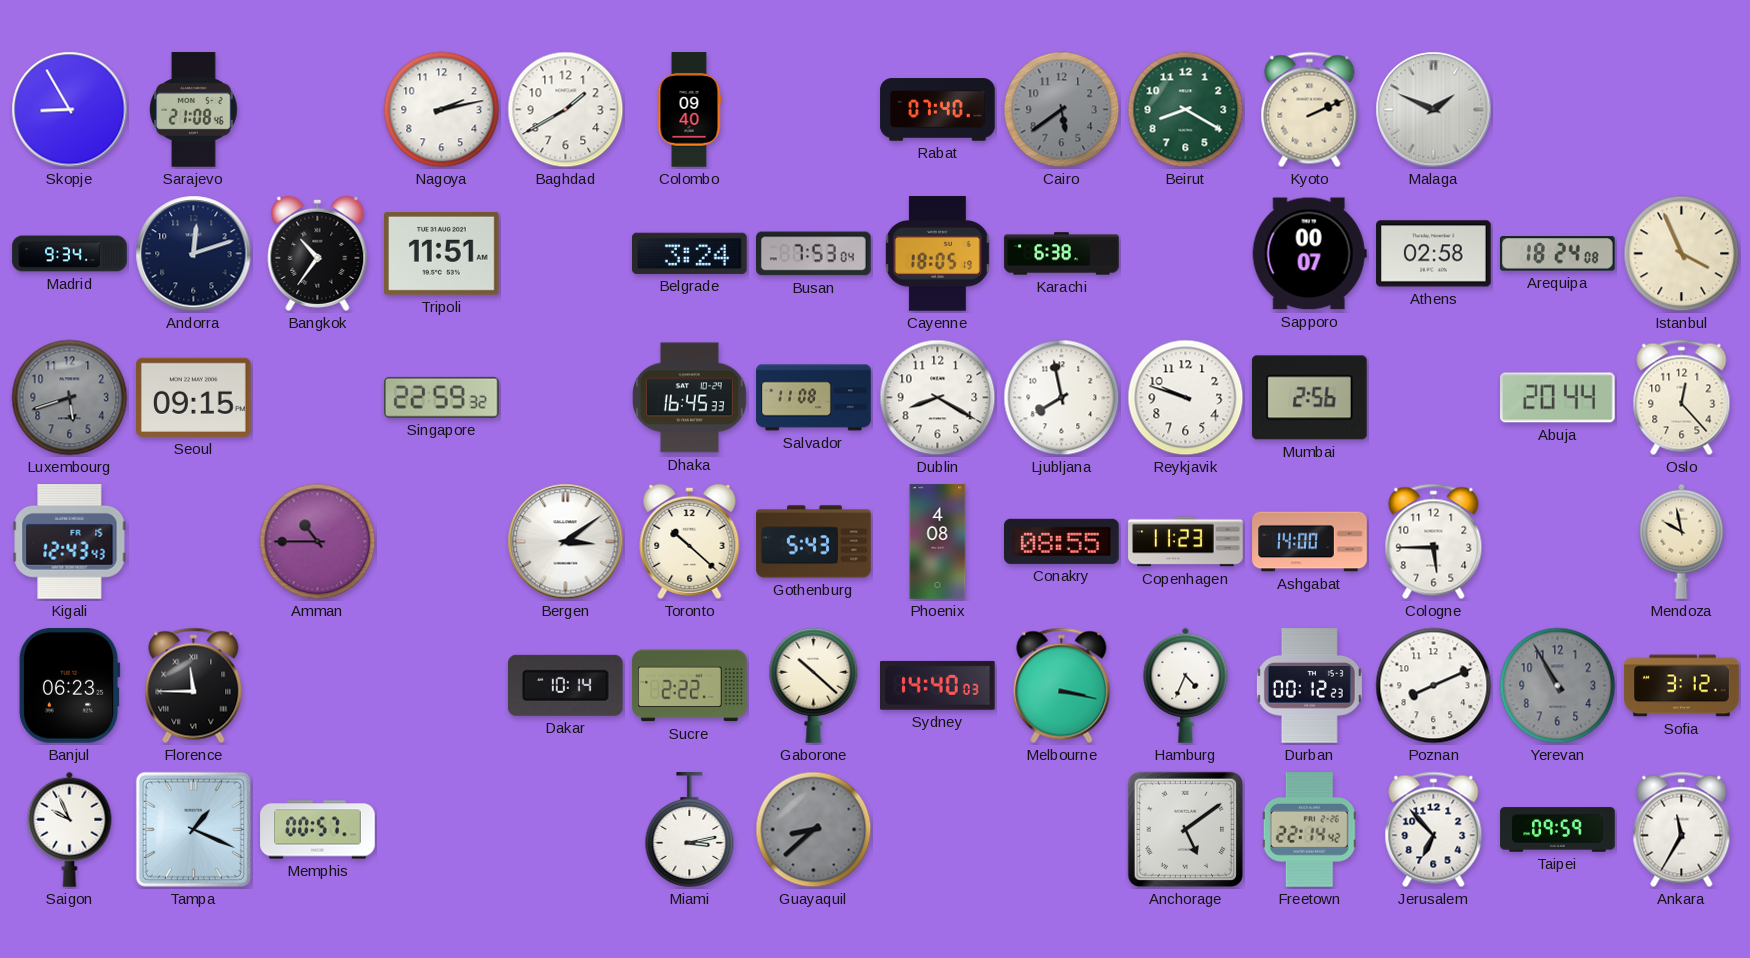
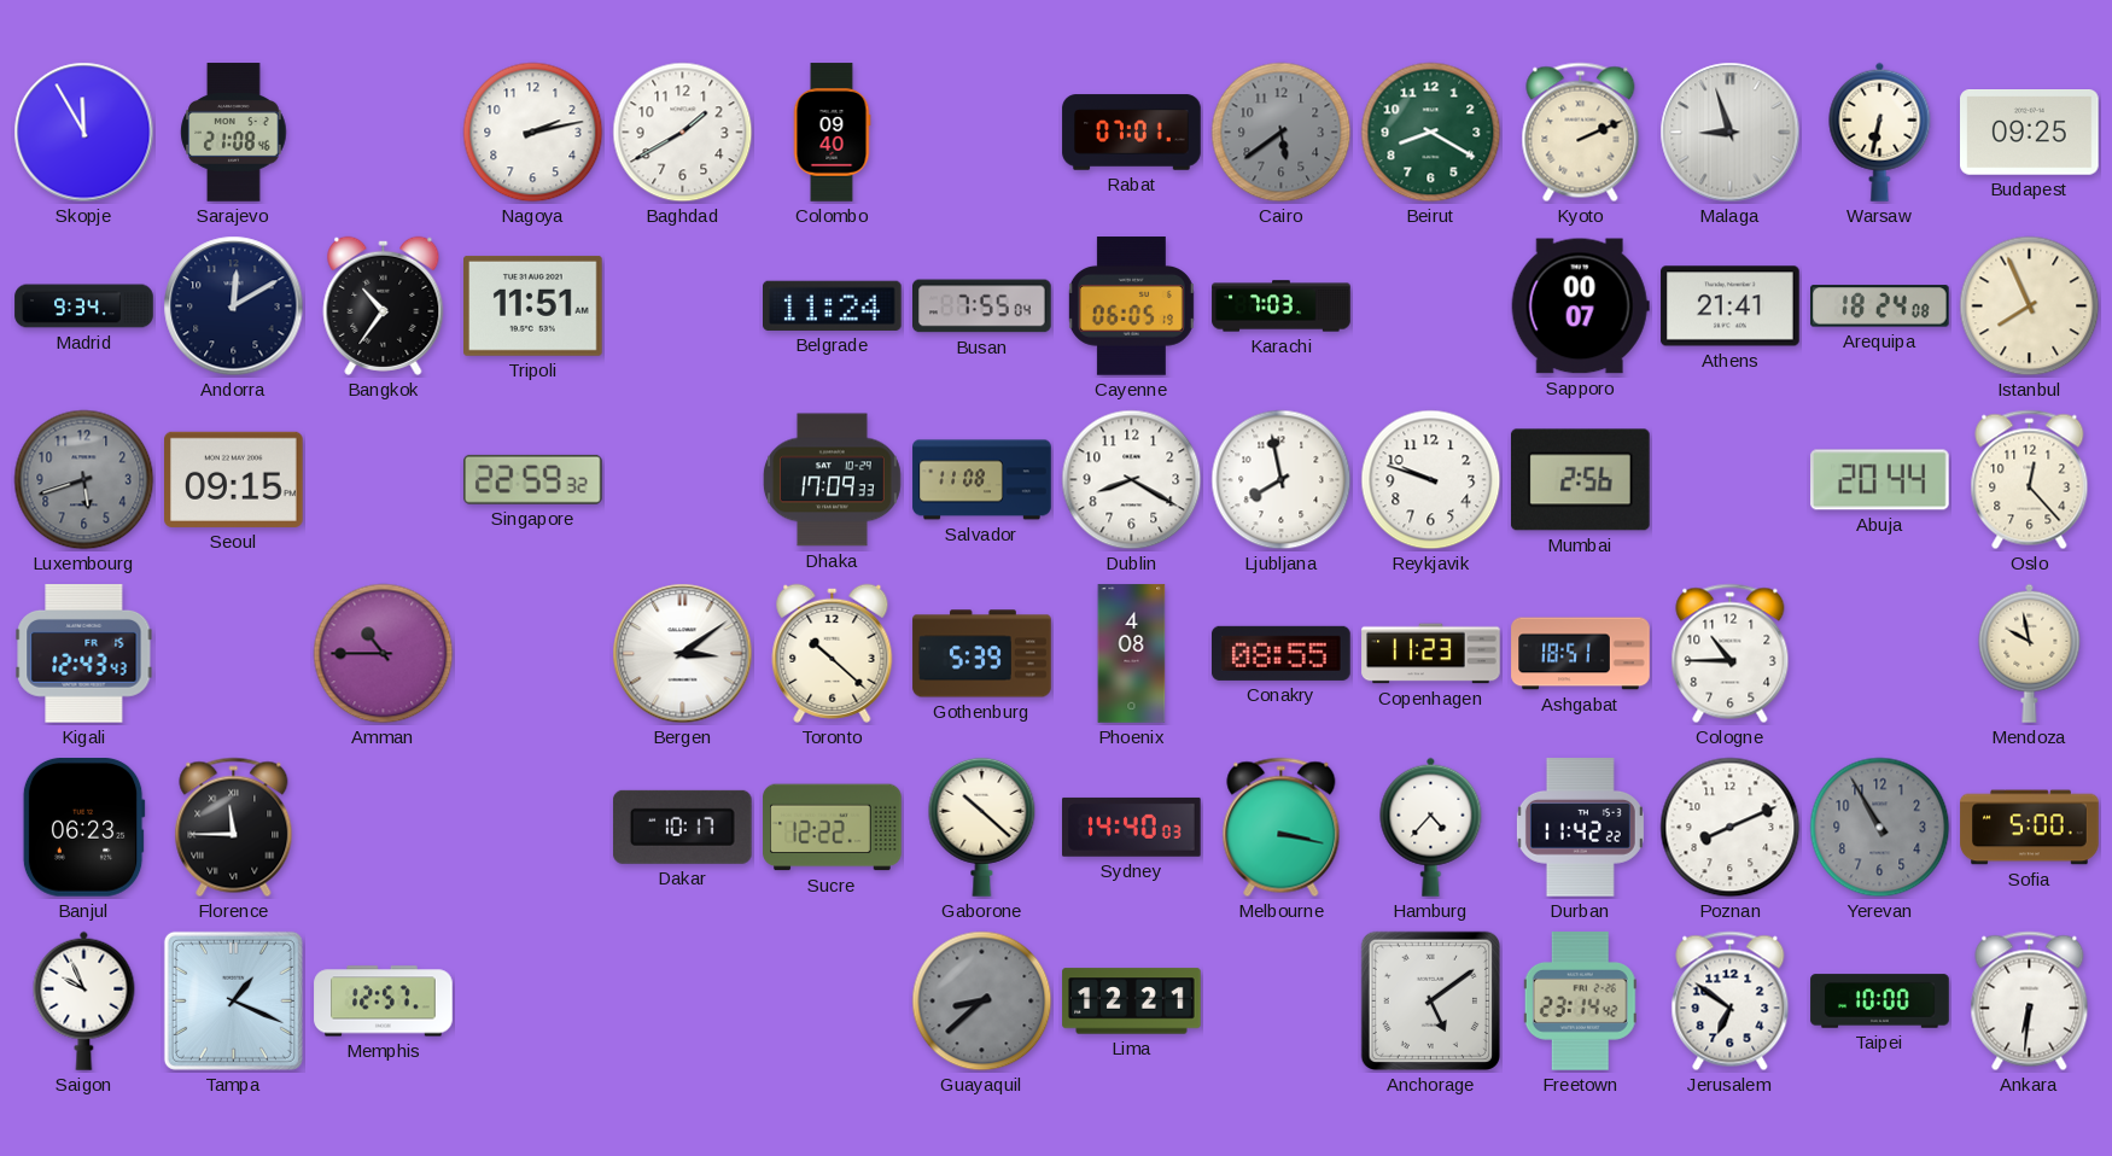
Skopje: 8:55 -> 11:55
Rabat: 07:40 -> 07:01
Malaga: 1:49 -> 8:57
Warsaw: none -> 6:32
Budapest: none -> 09:25
Andorra: 12:12 -> 12:10
Belgrade: 3:24 -> 11:24
Busan: 7:53 -> 7:55
Cayenne: 18:05 -> 06:05
Karachi: 6:38 -> 7:03
Athens: 02:58 -> 21:41
Istanbul: 3:56 -> 7:56
Dhaka: 16:45 -> 17:09
Gothenburg: 5:43 -> 5:39
Ashgabat: 14:00 -> 18:51
Cologne: 5:45 -> 10:45
Dakar: 10:14 -> 10:17
Sucre: 2:22 -> 12:22
Hamburg: 4:34 -> 4:37
Durban: 00:12 -> 11:42
Sofia: 3:12 -> 5:00
Memphis: 00:57 -> 12:57
Miami: 3:13 -> none
Lima: none -> 12:21
Freetown: 22:14 -> 23:14
Jerusalem: 6:53 -> 6:51
Taipei: 09:59 -> 10:00
Ankara: 11:35 -> 6:31
